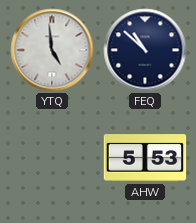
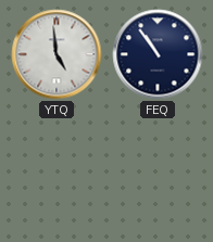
FEQ: 10:52 -> 10:54
AHW: 5:53 -> none
